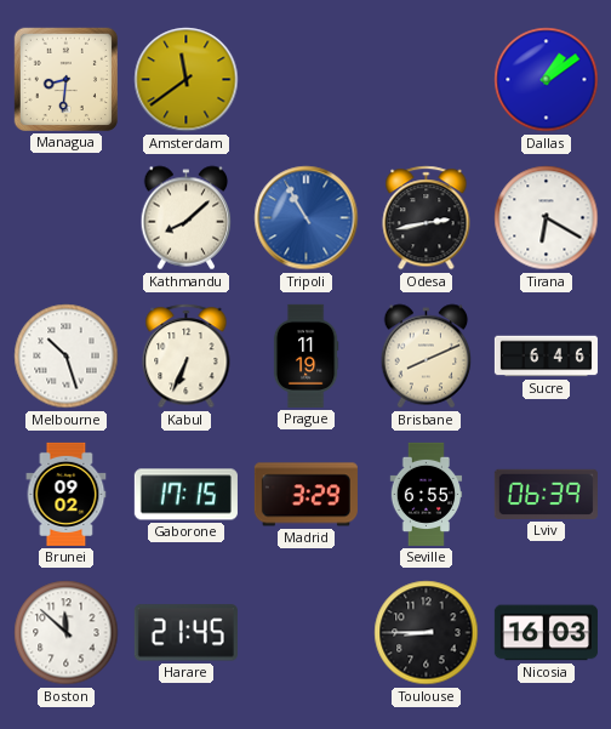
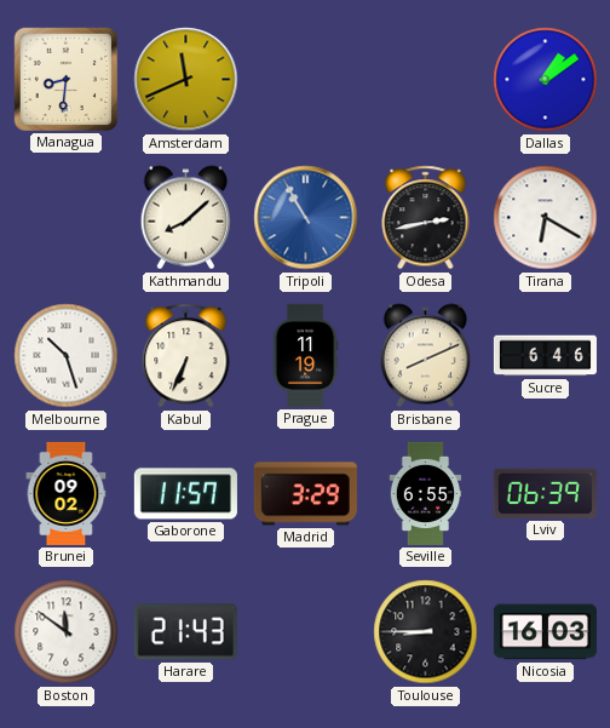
Amsterdam: 11:39 -> 11:41
Gaborone: 17:15 -> 11:57
Boston: 11:52 -> 11:51
Harare: 21:45 -> 21:43
